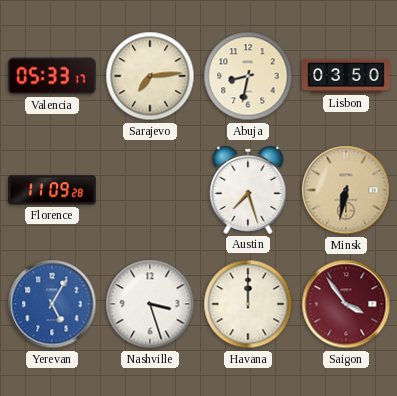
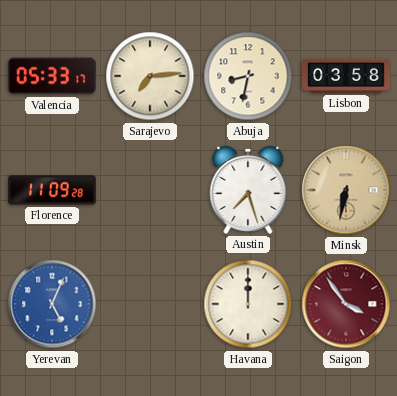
Lisbon: 03:50 -> 03:58
Yerevan: 5:05 -> 5:04
Nashville: 3:27 -> none
